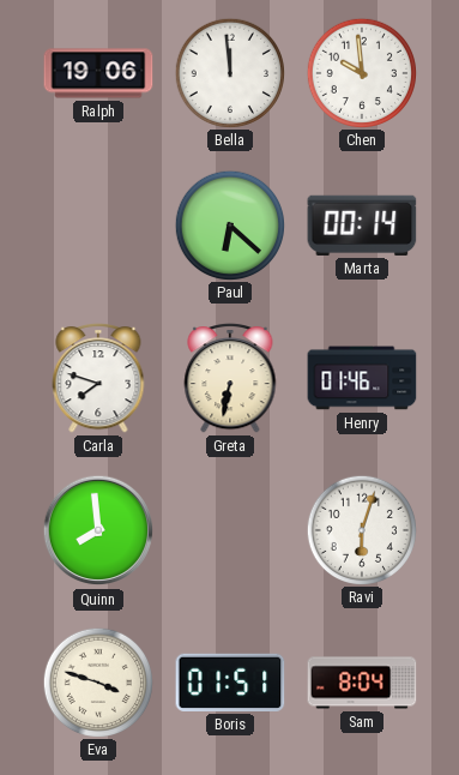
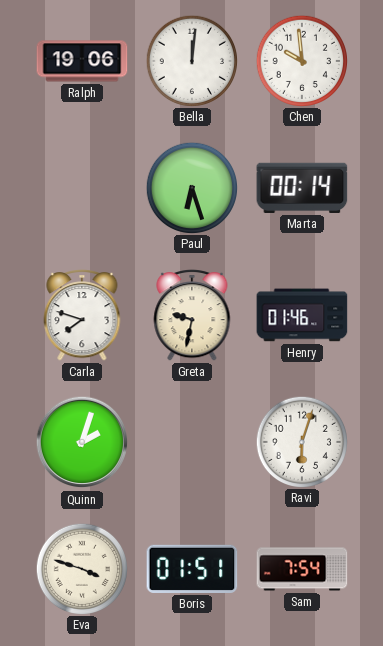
Bella: 11:59 -> 12:01
Paul: 6:22 -> 6:27
Greta: 6:32 -> 9:32
Quinn: 7:59 -> 2:03
Sam: 8:04 -> 7:54
